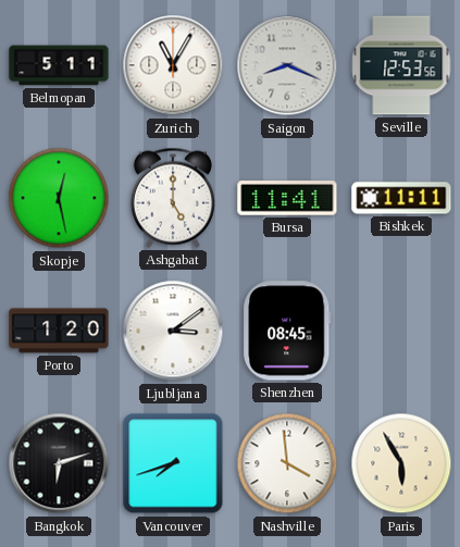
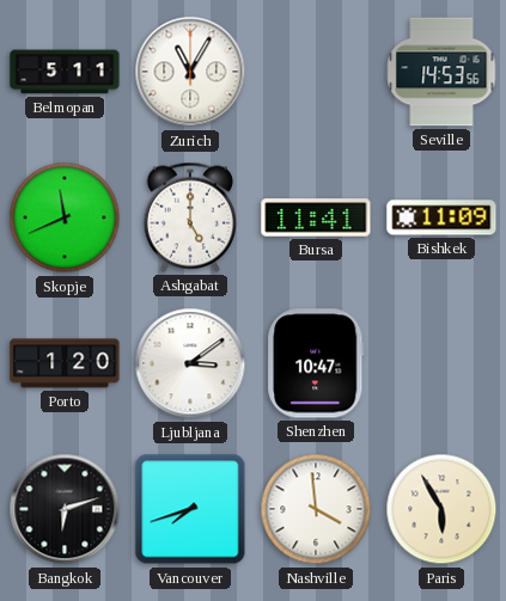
Saigon: 8:19 -> none
Seville: 12:53 -> 14:53
Skopje: 12:28 -> 11:41
Bishkek: 11:11 -> 11:09
Shenzhen: 08:45 -> 10:47
